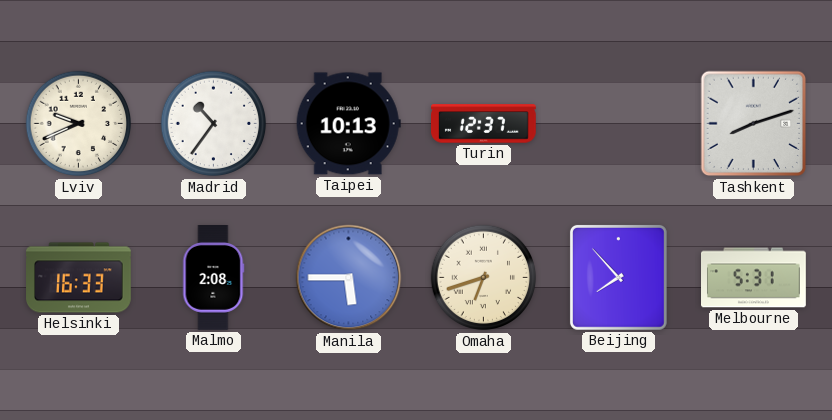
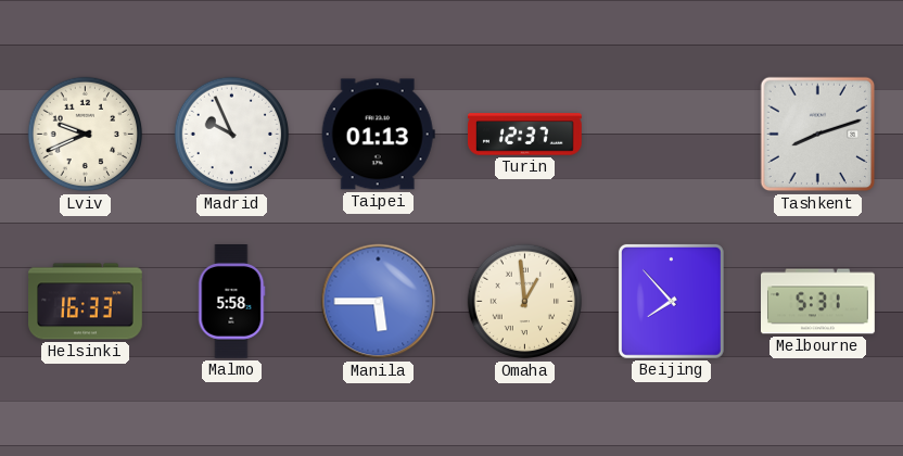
Madrid: 10:36 -> 9:56
Taipei: 10:13 -> 01:13
Malmo: 2:08 -> 5:58
Omaha: 6:42 -> 12:59
